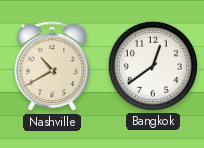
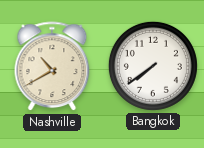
Bangkok: 12:39 -> 7:39
